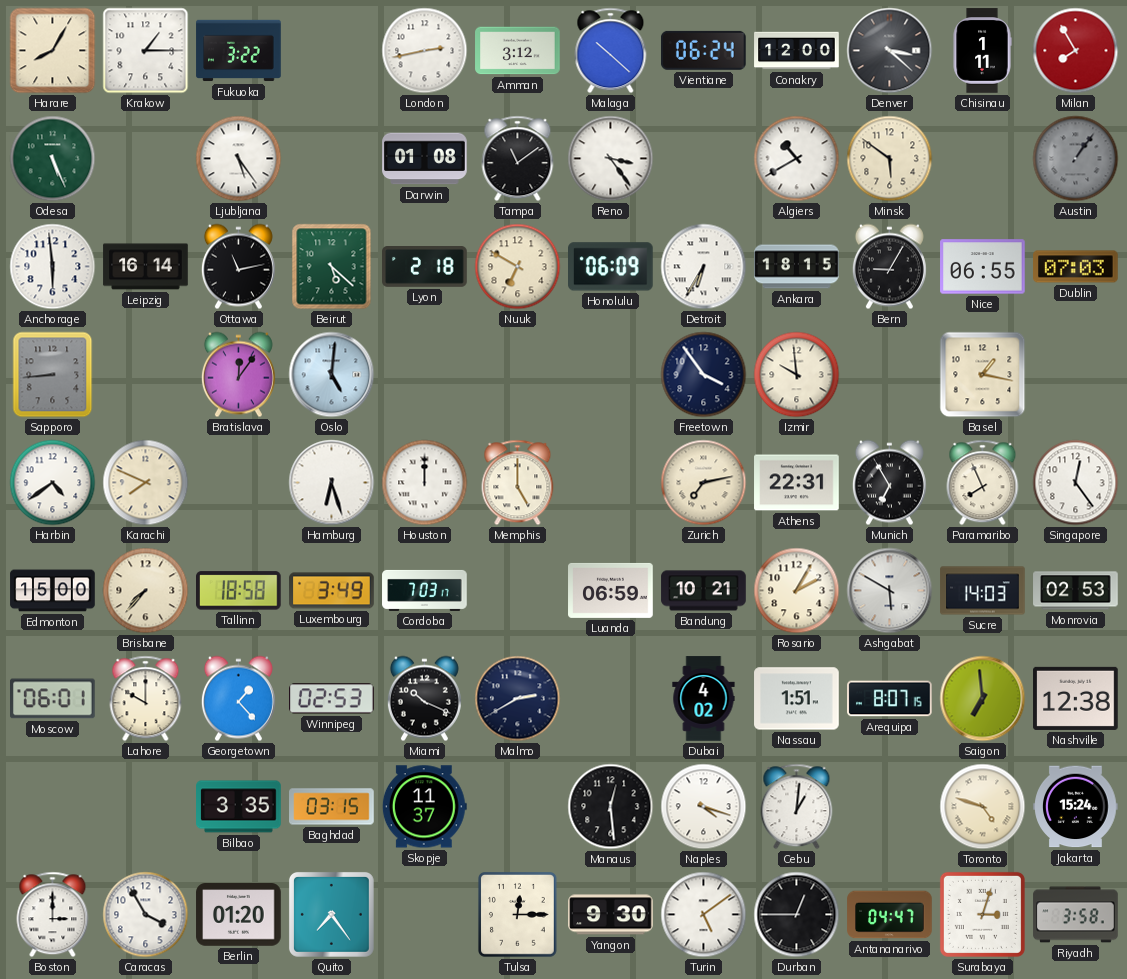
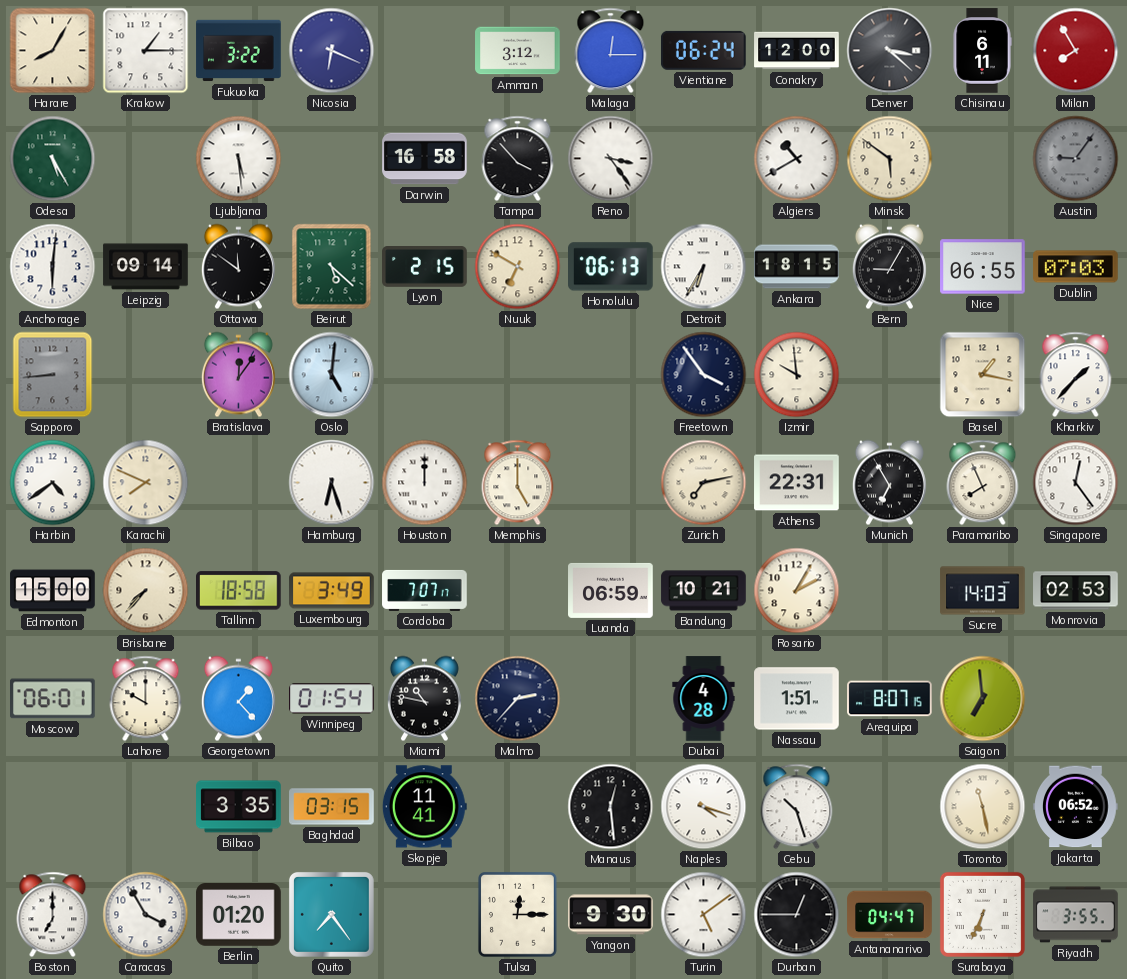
Nicosia: none -> 6:19
London: 2:43 -> none
Malaga: 10:22 -> 12:15
Chisinau: 1:11 -> 6:11
Odesa: 5:26 -> 5:25
Ljubljana: 5:24 -> 5:29
Darwin: 01:08 -> 16:58
Tampa: 11:09 -> 3:53
Austin: 1:06 -> 9:06
Anchorage: 5:59 -> 6:01
Leipzig: 16:14 -> 09:14
Ottawa: 11:13 -> 11:51
Lyon: 2:18 -> 2:15
Honolulu: 06:09 -> 06:13
Kharkiv: none -> 1:37
Cordoba: 7:03 -> 7:07
Ashgabat: 5:50 -> none
Winnipeg: 02:53 -> 01:54
Miami: 10:19 -> 10:47
Malmo: 2:40 -> 2:37
Dubai: 4:02 -> 4:28
Nashville: 12:38 -> none
Skopje: 11:37 -> 11:41
Cebu: 1:01 -> 10:27
Toronto: 4:48 -> 11:28
Jakarta: 15:24 -> 06:52
Boston: 3:00 -> 7:00
Surabaya: 3:03 -> 6:34
Riyadh: 3:58 -> 3:55
